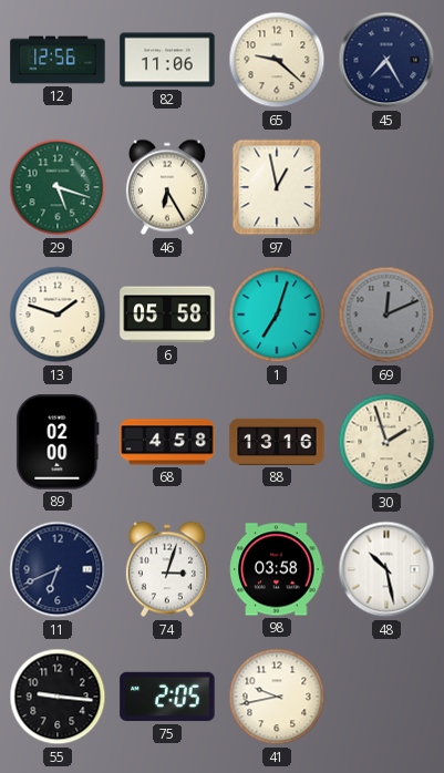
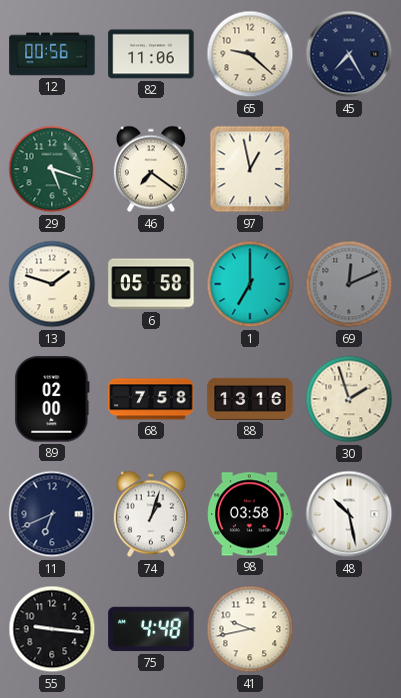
12: 12:56 -> 00:56
46: 6:25 -> 7:21
1: 7:03 -> 7:00
68: 4:58 -> 7:58
74: 3:03 -> 1:03
75: 2:05 -> 4:48
